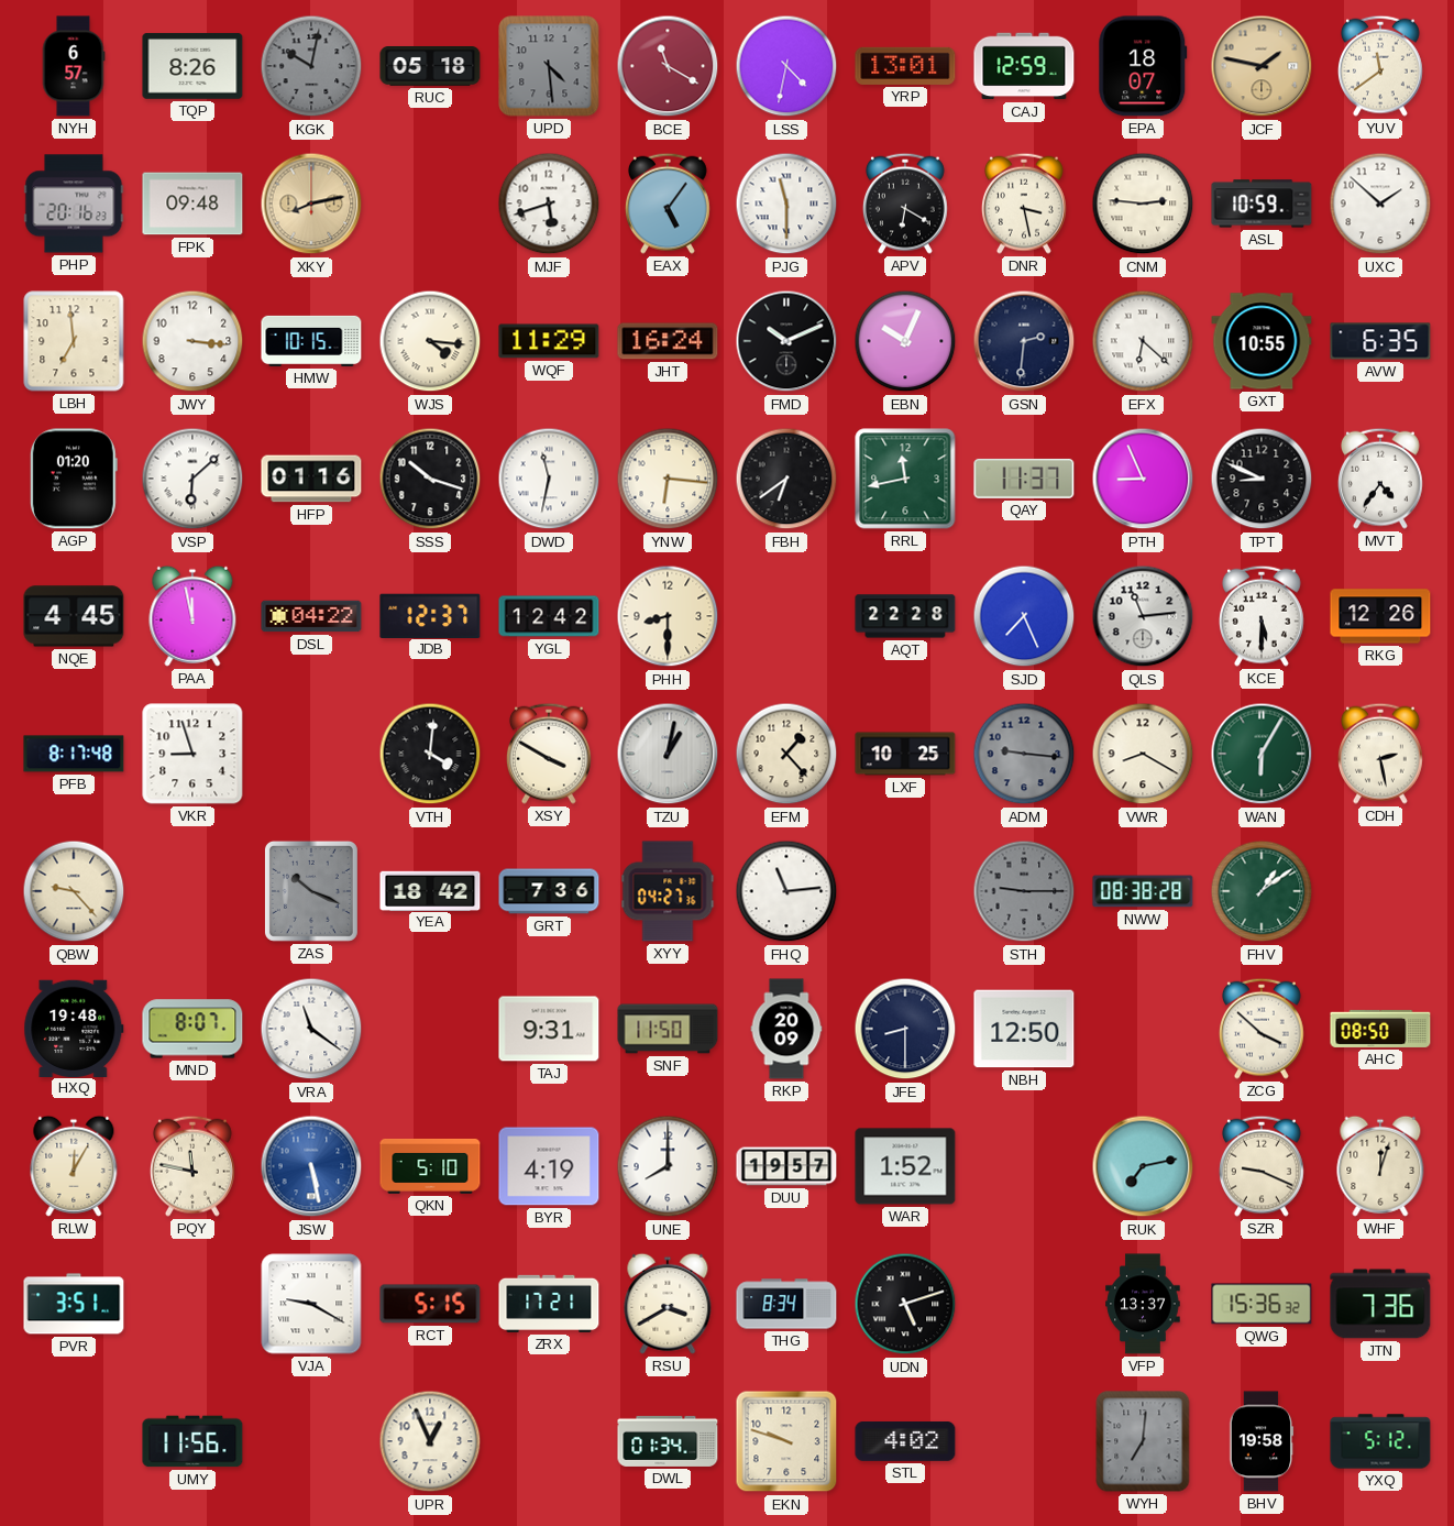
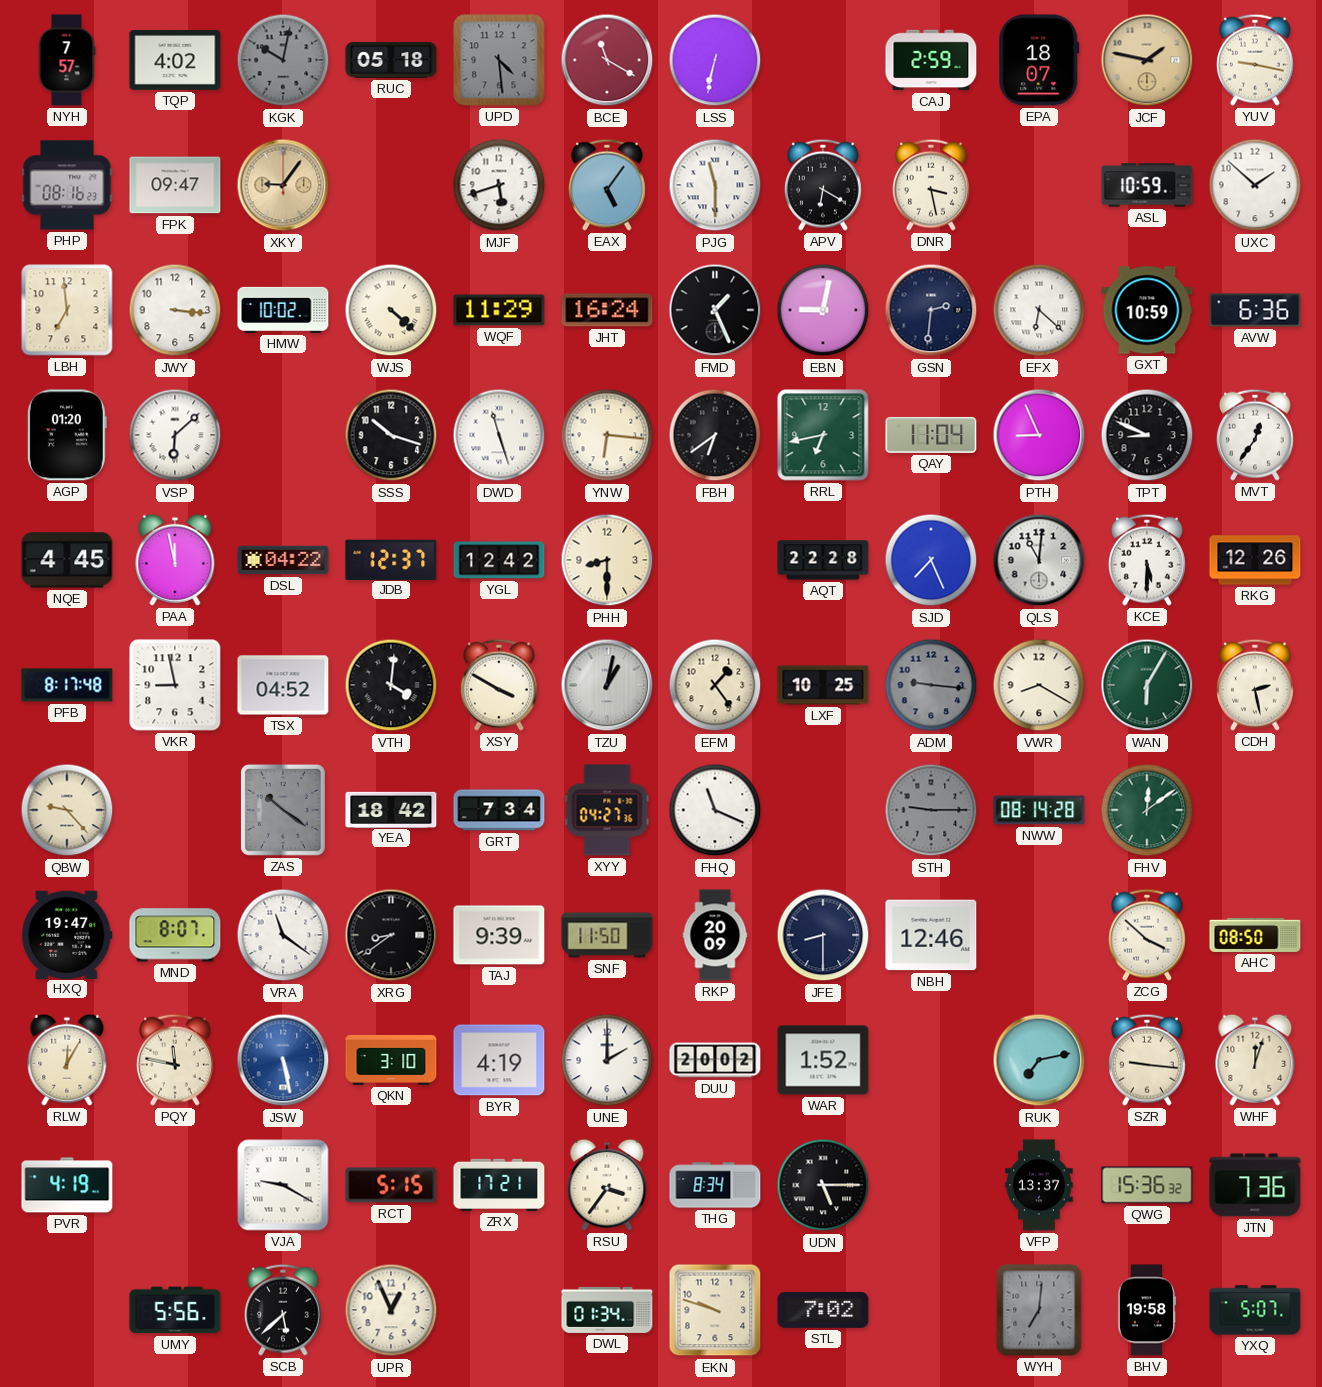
NYH: 6:57 -> 7:57
TQP: 8:26 -> 4:02
LSS: 4:32 -> 6:32
YRP: 13:01 -> none
CAJ: 12:59 -> 2:59
YUV: 11:39 -> 9:17
PHP: 20:16 -> 08:16
FPK: 09:48 -> 09:47
XKY: 8:13 -> 9:06
CNM: 2:46 -> none
HMW: 10:15 -> 10:02
WJS: 4:16 -> 4:22
FMD: 10:11 -> 1:26
EBN: 10:04 -> 9:02
GXT: 10:55 -> 10:59
AVW: 6:35 -> 6:36
HFP: 01:16 -> none
DWD: 11:32 -> 11:27
RRL: 11:43 -> 6:43
QAY: 11:37 -> 11:04
MVT: 4:36 -> 12:36
QLS: 11:14 -> 11:01
VKR: 8:57 -> 8:58
TSX: none -> 04:52
EFM: 1:23 -> 1:24
ZAS: 10:19 -> 10:21
GRT: 7:36 -> 7:34
FHQ: 11:14 -> 11:19
NWW: 08:38 -> 08:14
FHV: 1:09 -> 12:09
HXQ: 19:48 -> 19:47
XRG: none -> 8:39
TAJ: 9:31 -> 9:39
NBH: 12:50 -> 12:46
QKN: 5:10 -> 3:10
UNE: 8:00 -> 2:00
DUU: 19:57 -> 20:02
SZR: 9:19 -> 9:16
PVR: 3:51 -> 4:19
RSU: 3:40 -> 3:36
UDN: 5:12 -> 5:15
UMY: 11:56 -> 5:56
SCB: none -> 5:38
STL: 4:02 -> 7:02
YXQ: 5:12 -> 5:07
